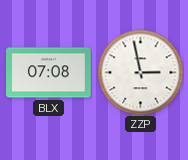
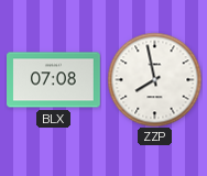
ZZP: 2:58 -> 7:58
